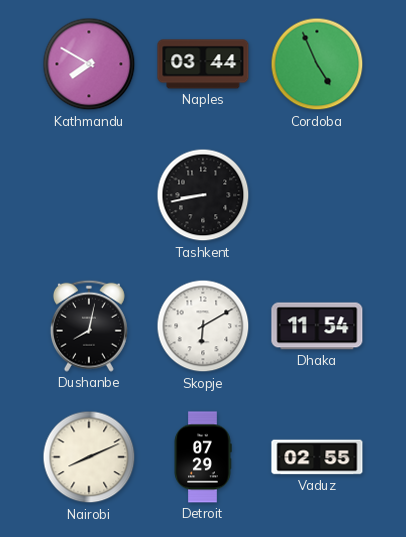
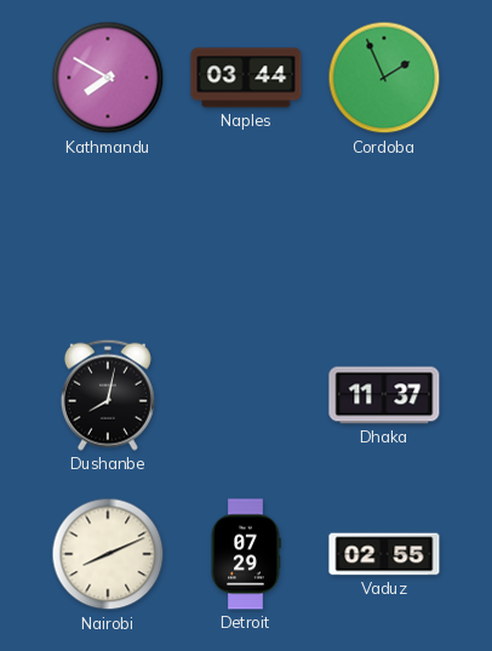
Cordoba: 4:56 -> 1:56
Tashkent: 8:43 -> none
Skopje: 6:10 -> none
Dhaka: 11:54 -> 11:37
